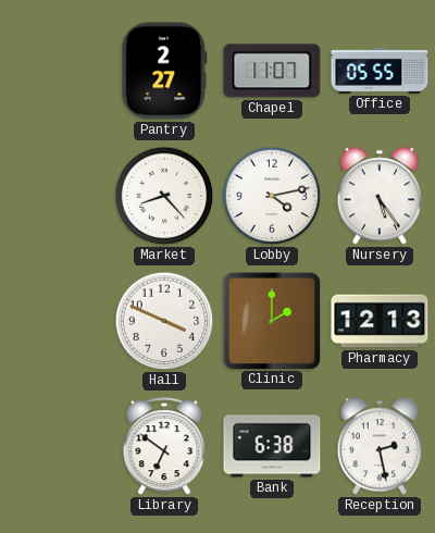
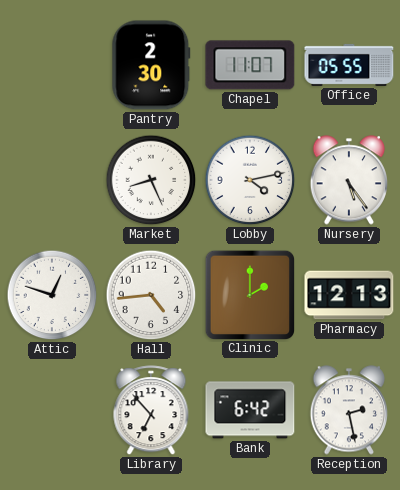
Pantry: 2:27 -> 2:30
Market: 8:23 -> 8:26
Attic: none -> 12:48
Hall: 3:49 -> 4:44
Library: 6:51 -> 6:53
Bank: 6:38 -> 6:42
